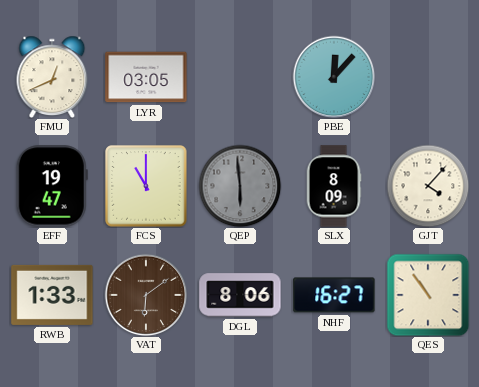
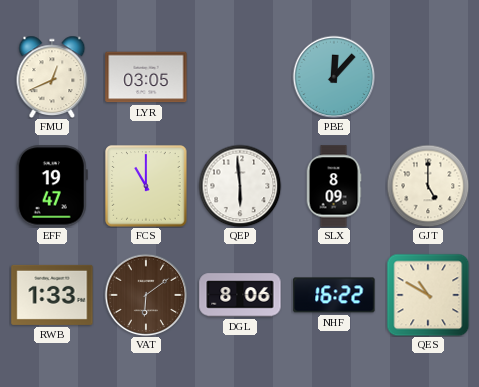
QEP dial: grey -> white
GJT: 4:07 -> 5:00
NHF: 16:27 -> 16:22
QES: 10:54 -> 10:50
